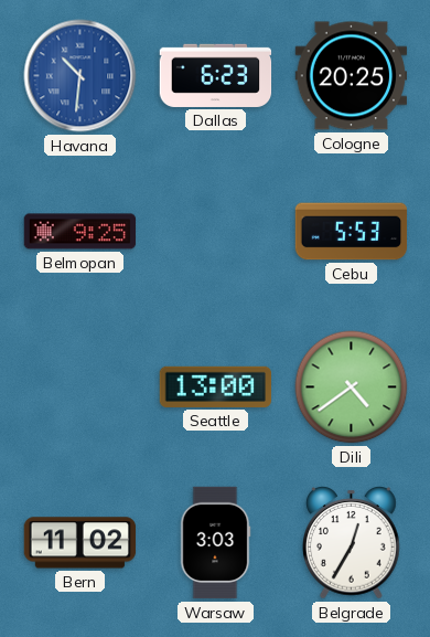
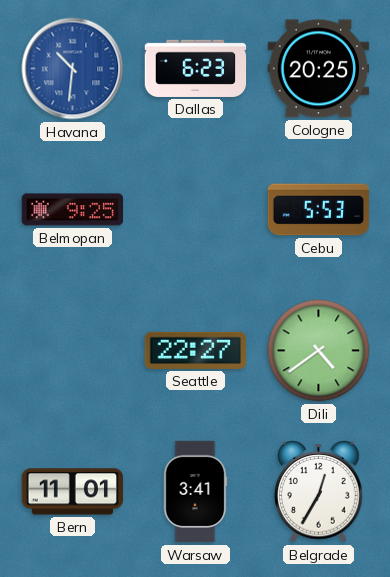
Seattle: 13:00 -> 22:27
Bern: 11:02 -> 11:01
Warsaw: 3:03 -> 3:41
